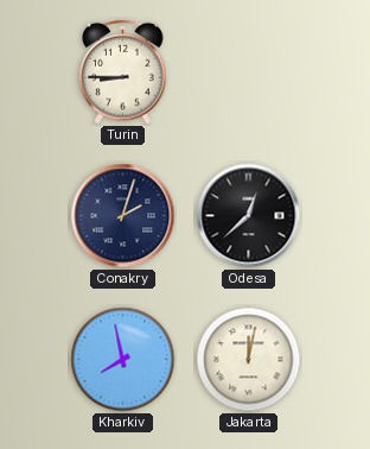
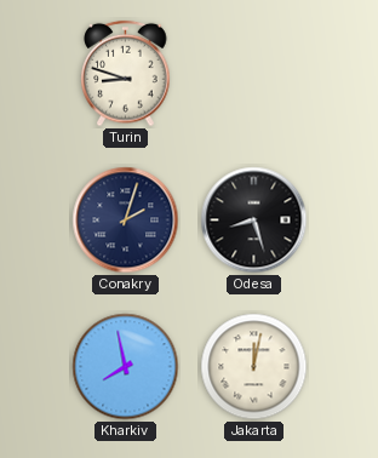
Turin: 8:45 -> 8:48
Odesa: 12:38 -> 8:27
